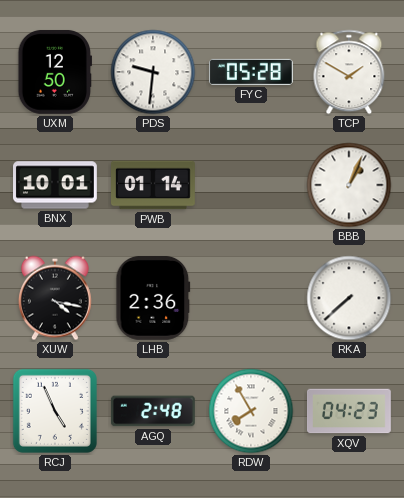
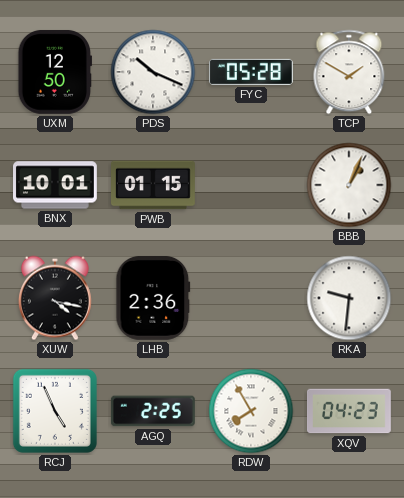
PDS: 9:31 -> 10:19
PWB: 01:14 -> 01:15
RKA: 7:38 -> 9:31
AGQ: 2:48 -> 2:25
